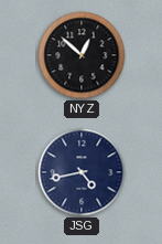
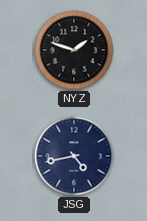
NYZ: 12:52 -> 1:48
